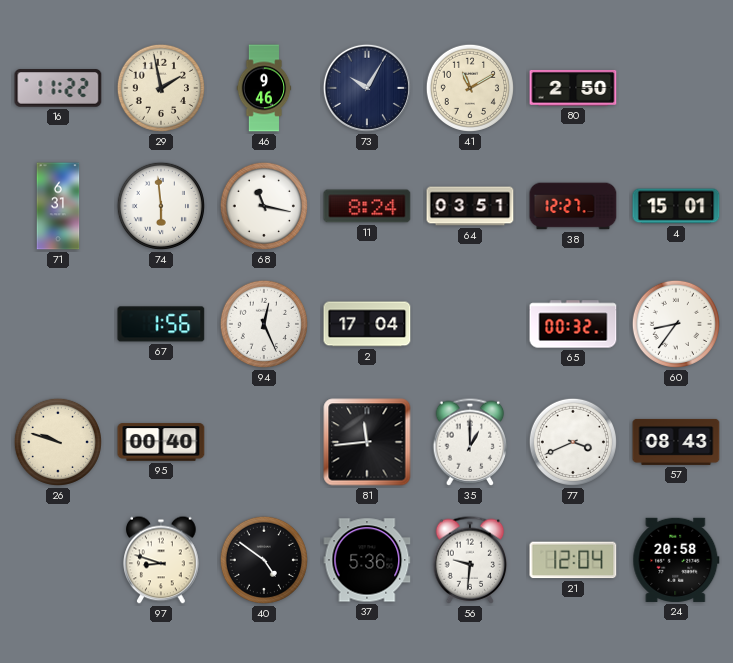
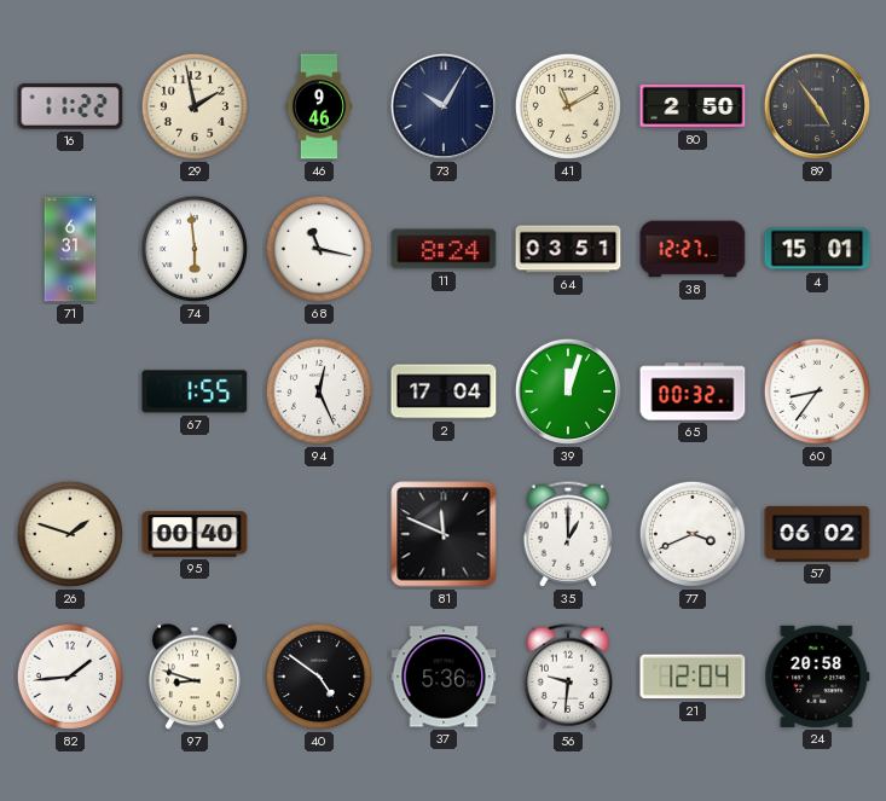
89: none -> 4:54
67: 1:56 -> 1:55
39: none -> 12:03
26: 9:48 -> 1:48
81: 11:44 -> 11:49
57: 08:43 -> 06:02
82: none -> 1:44
